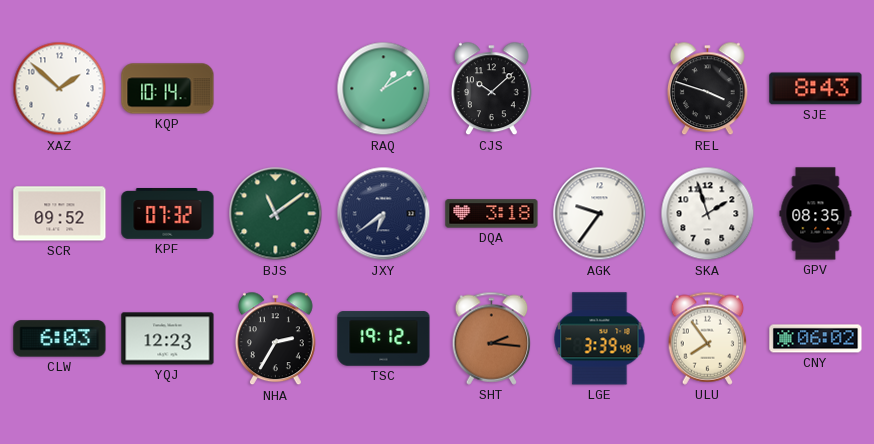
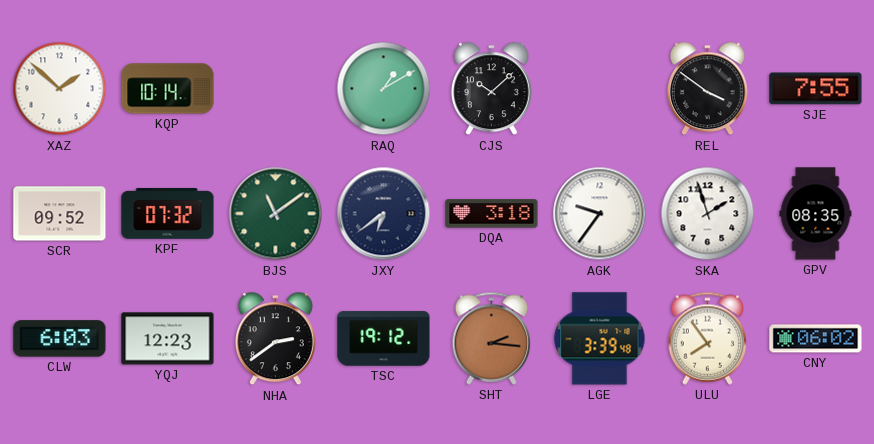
REL: 3:48 -> 3:51
SJE: 8:43 -> 7:55
NHA: 2:35 -> 2:39
